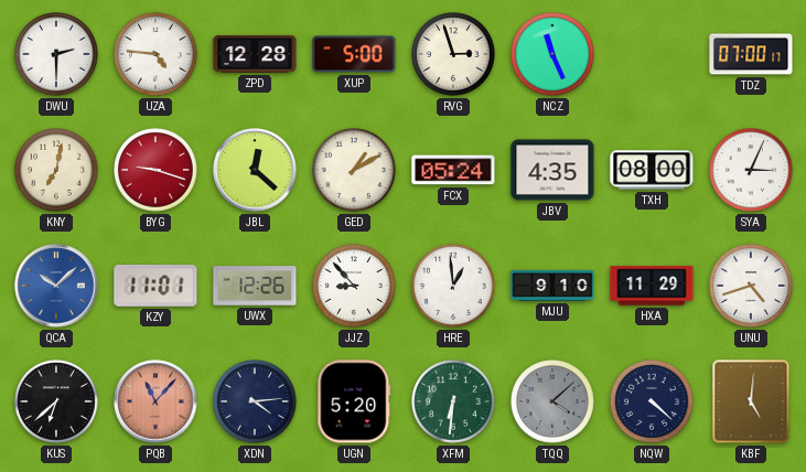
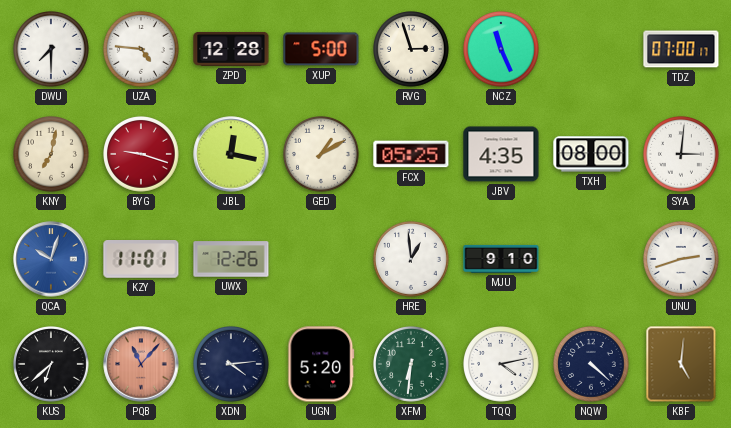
DWU: 2:30 -> 7:30
JBL: 12:22 -> 12:17
FCX: 05:24 -> 05:25
SYA: 3:04 -> 3:01
QCA: 10:08 -> 10:03
JJZ: 8:53 -> none
HXA: 11:29 -> none
UNU: 4:42 -> 2:42
TQQ: 4:08 -> 4:13
TQQ dial: grey -> white
